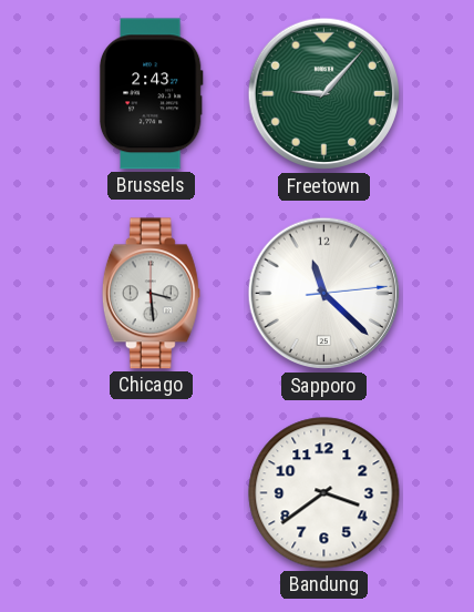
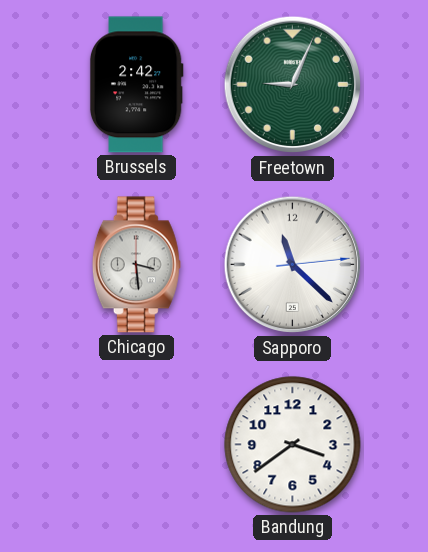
Brussels: 2:43 -> 2:42
Freetown: 9:07 -> 9:04
